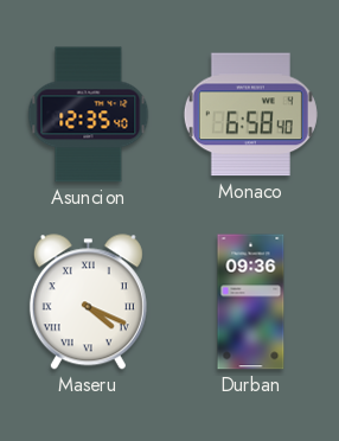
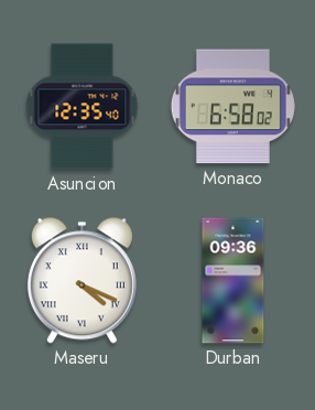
Monaco: 6:58:40 -> 6:58:02
